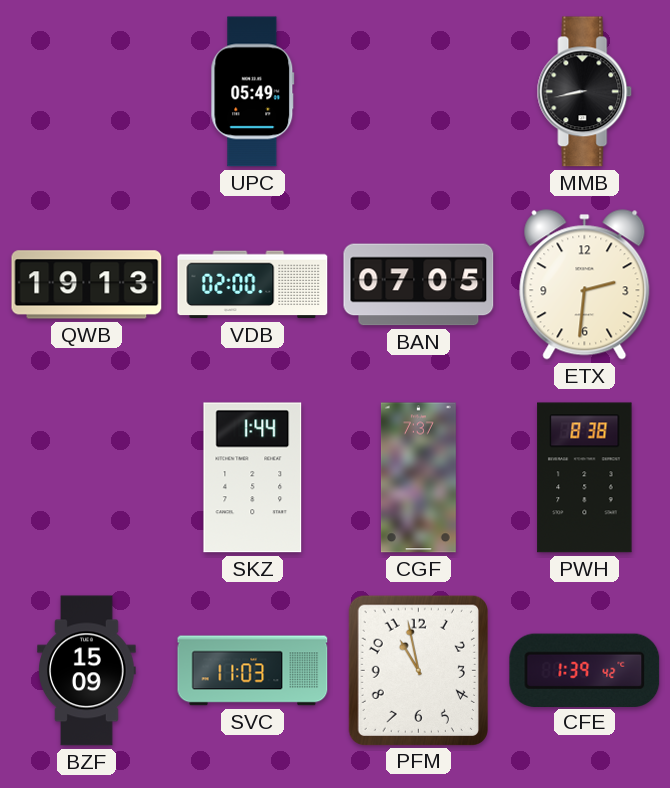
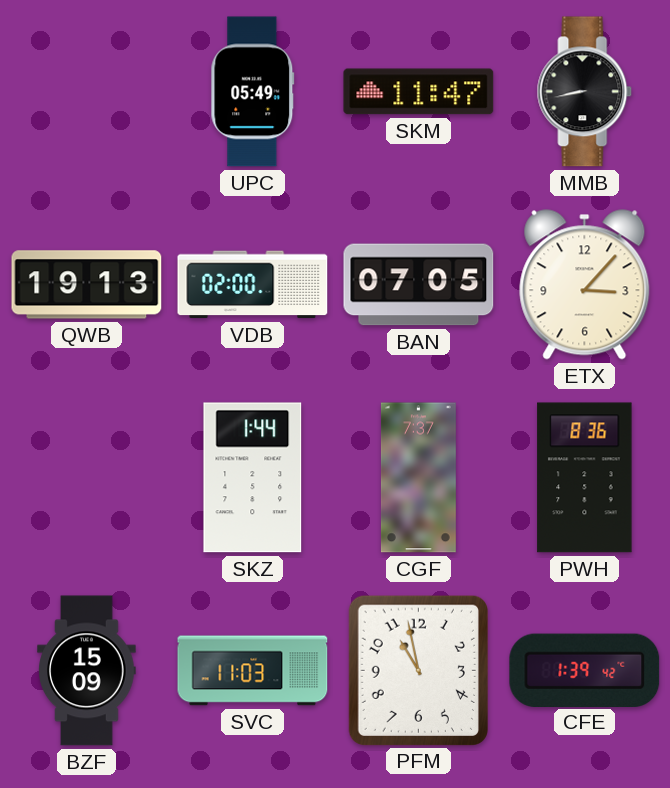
SKM: none -> 11:47
ETX: 2:31 -> 3:07
PWH: 8:38 -> 8:36
